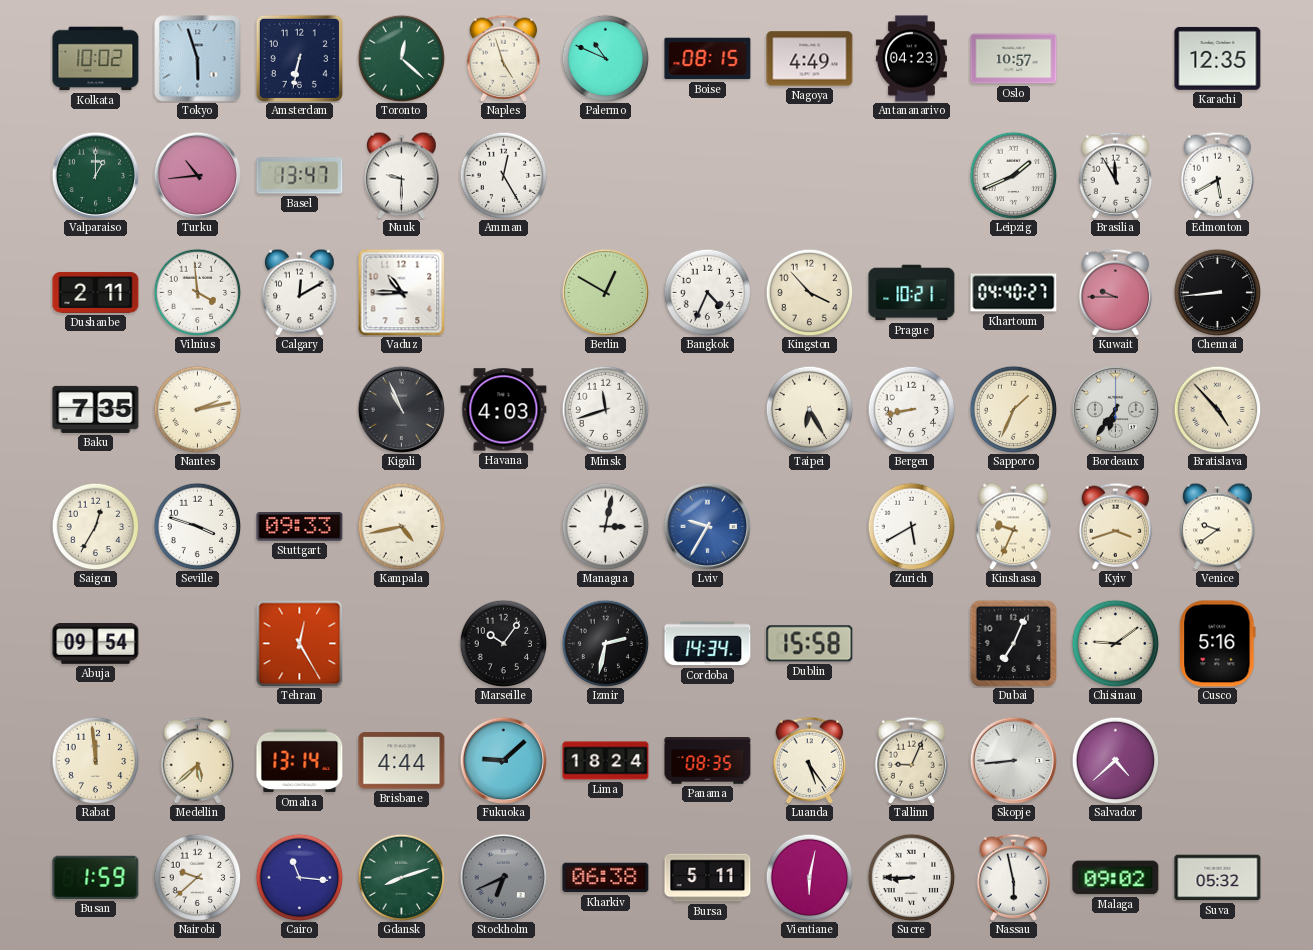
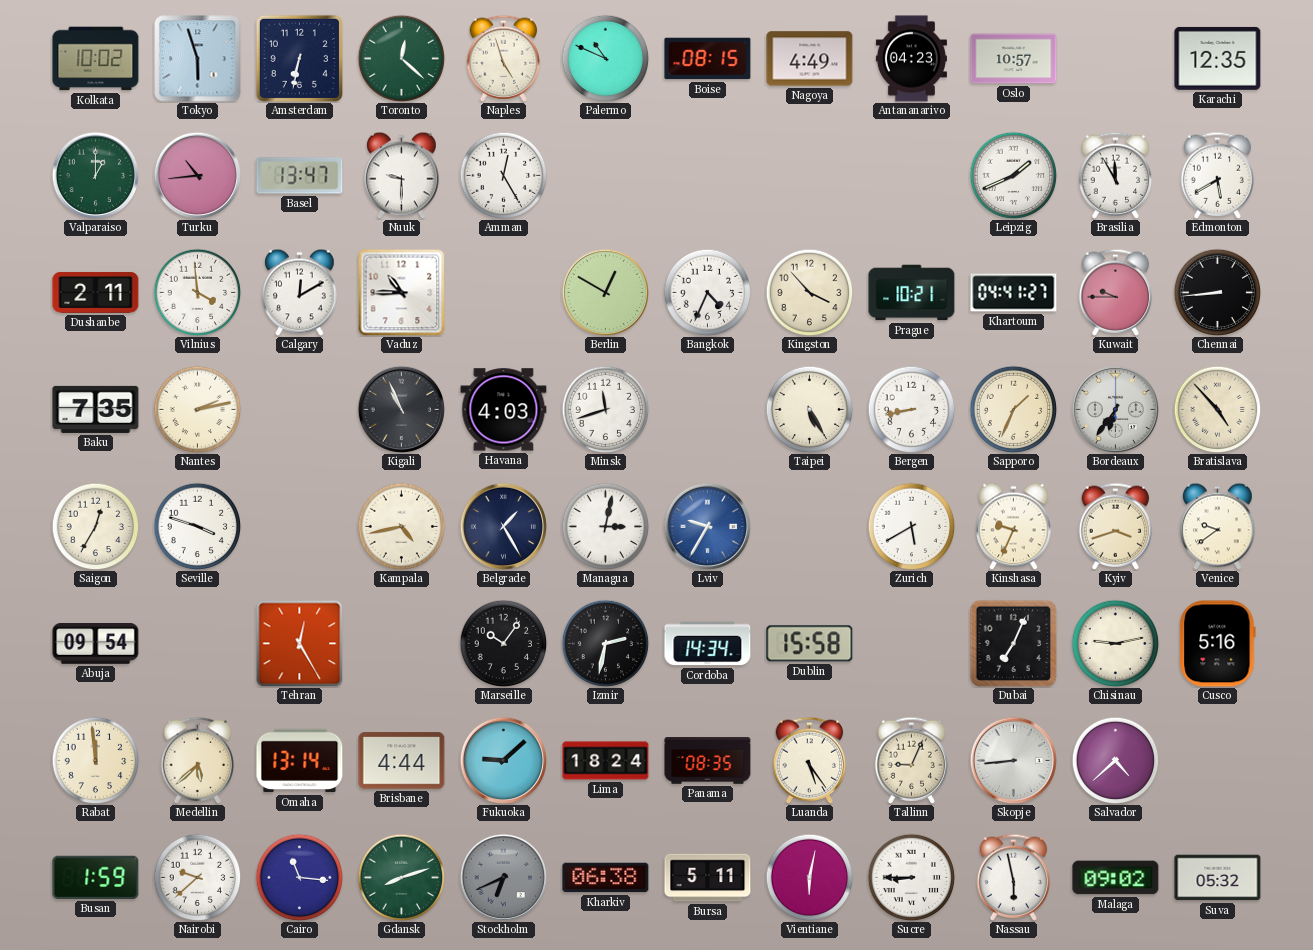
Khartoum: 04:40 -> 04:41
Taipei: 6:25 -> 5:25
Stuttgart: 09:33 -> none
Belgrade: none -> 1:25
Chisinau: 9:09 -> 9:13
